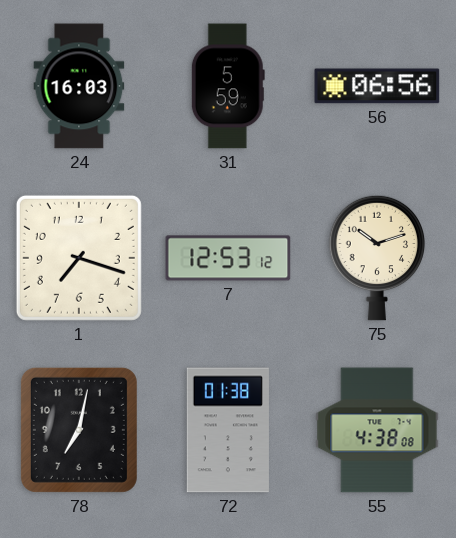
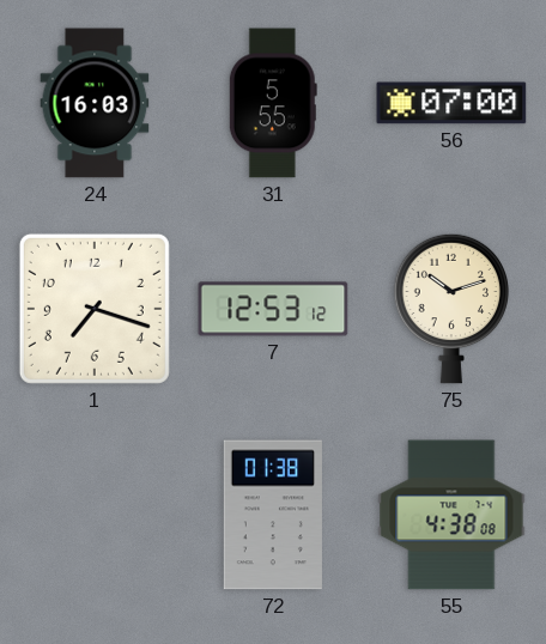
31: 5:59 -> 5:55
56: 06:56 -> 07:00
78: 7:02 -> none
